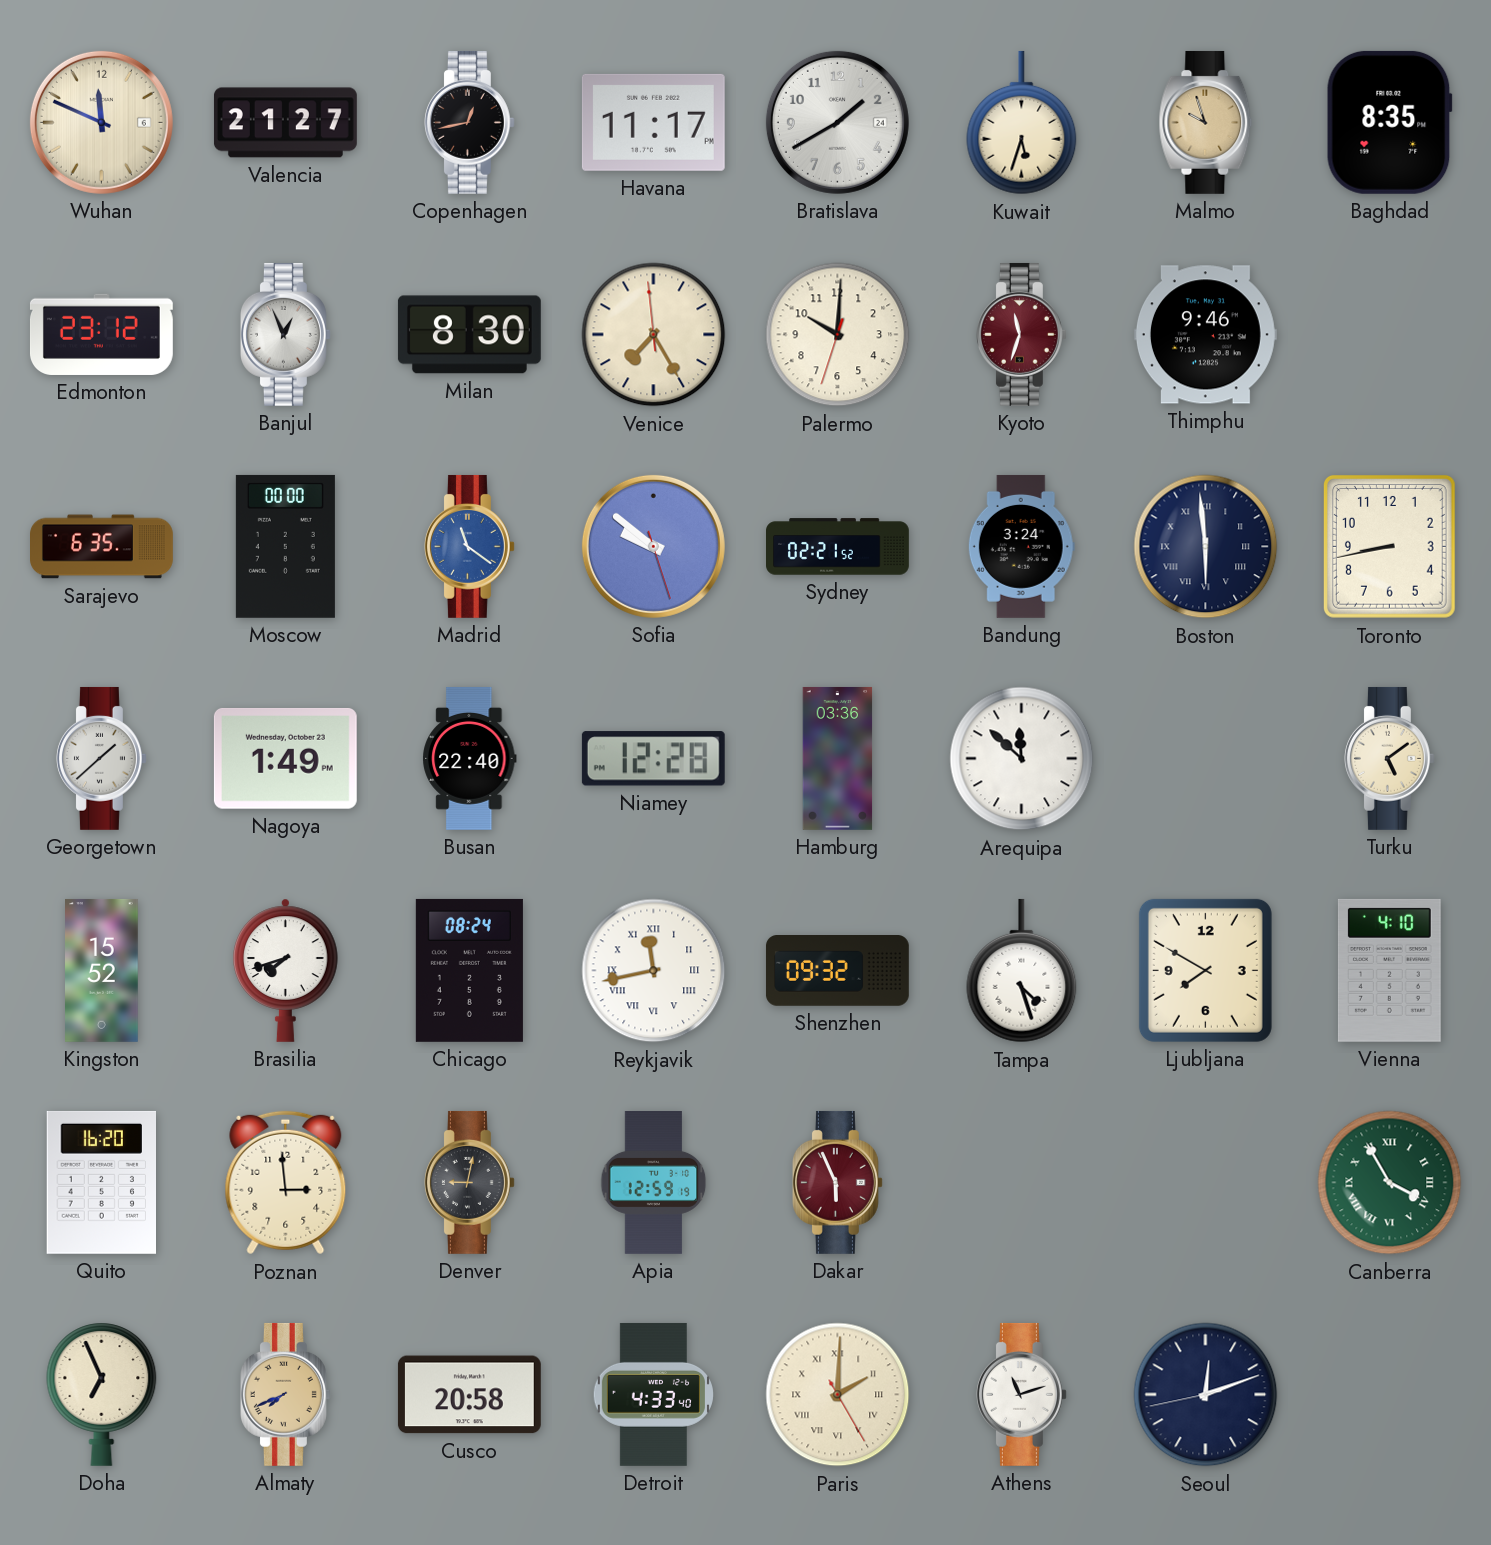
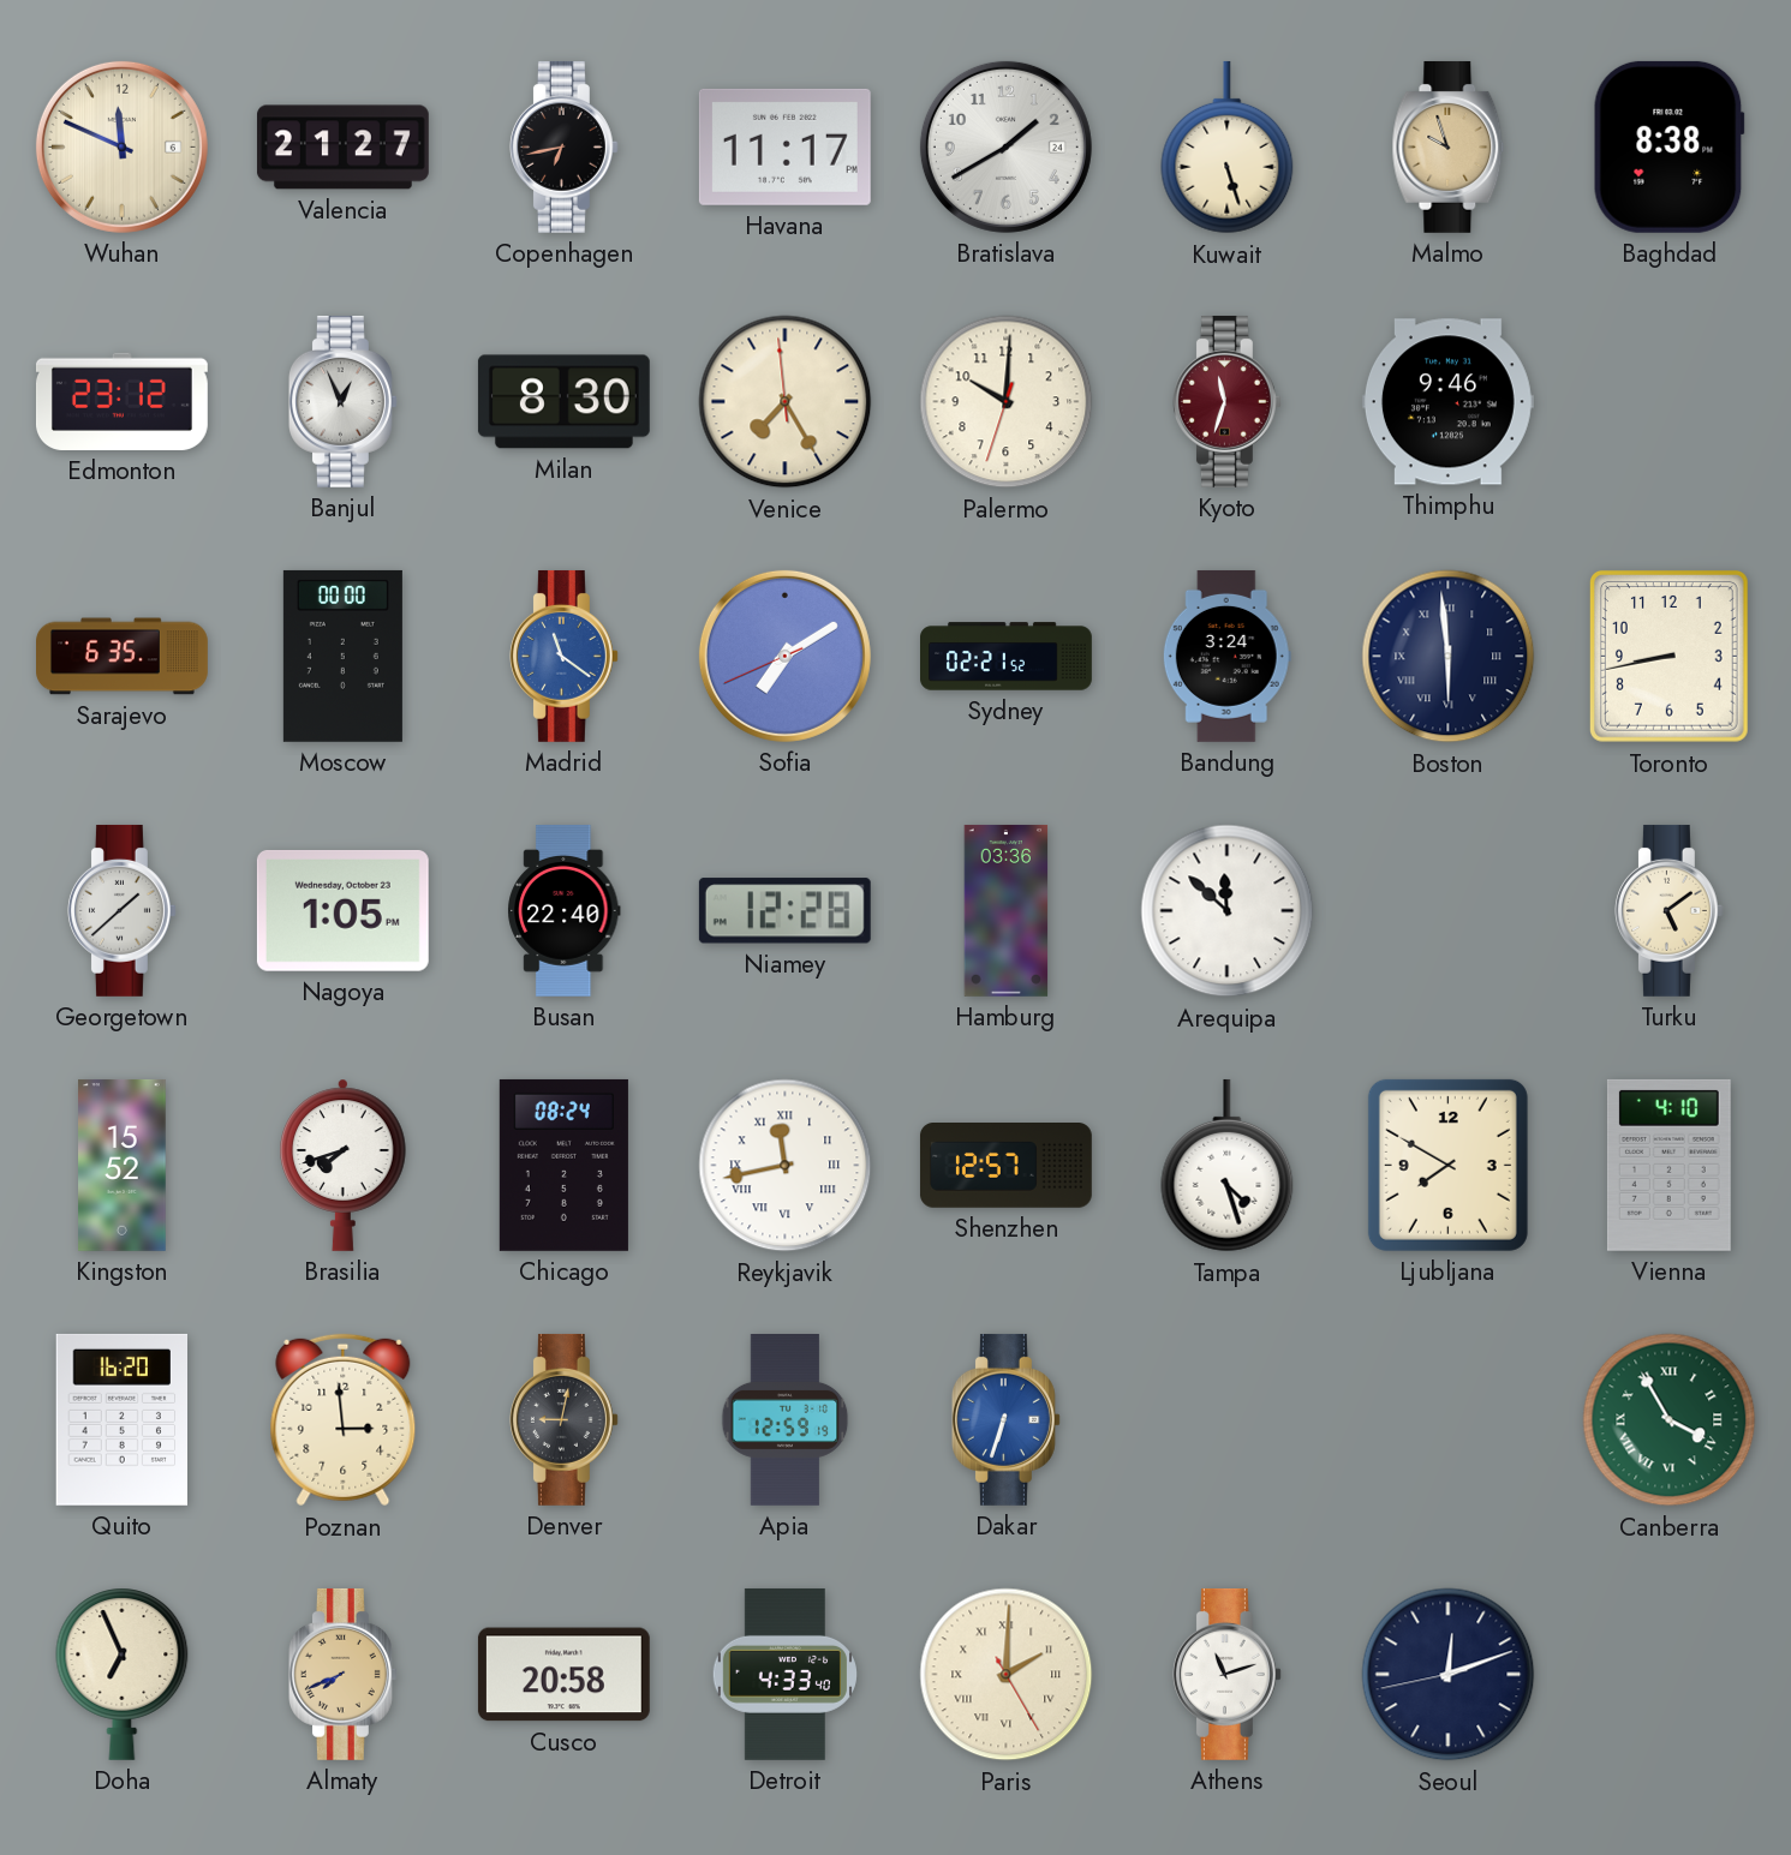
Copenhagen: 12:43 -> 6:43
Kuwait: 5:33 -> 5:27
Baghdad: 8:35 -> 8:38
Sofia: 9:51 -> 7:09
Nagoya: 1:49 -> 1:05
Shenzhen: 09:32 -> 12:57
Dakar: 5:56 -> 6:33
Dakar dial: burgundy -> blue
